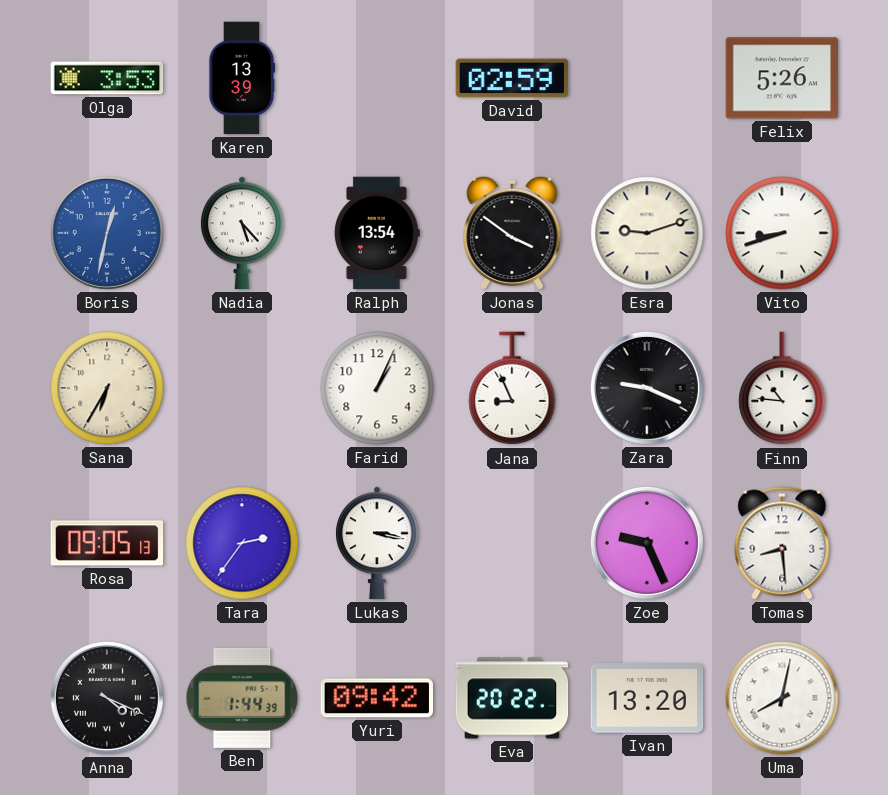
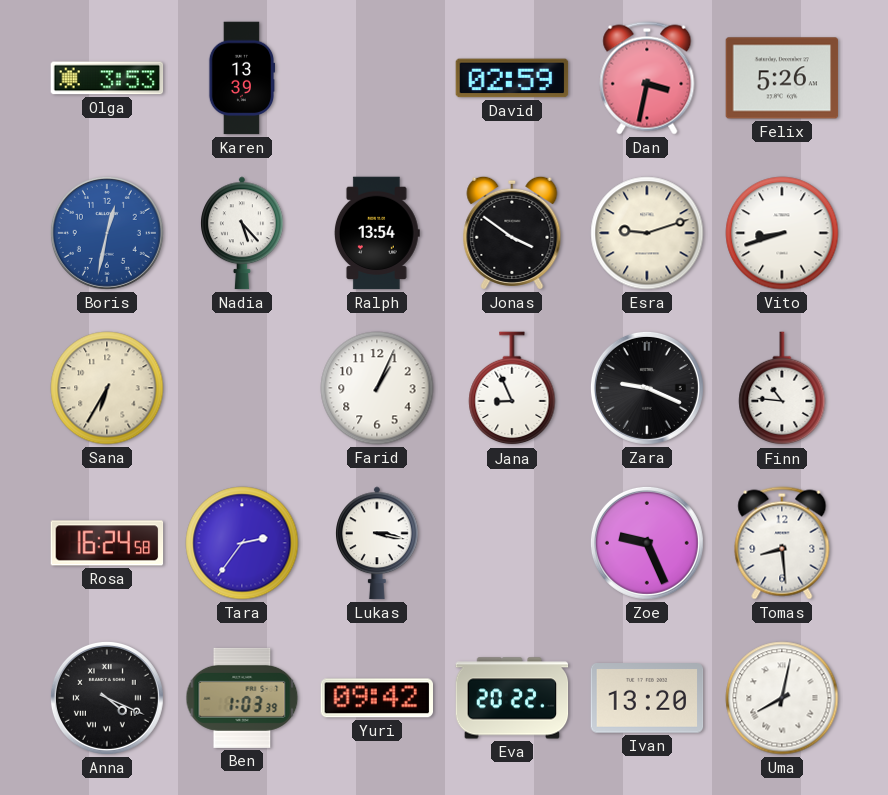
Dan: none -> 3:32
Rosa: 09:05 -> 16:24
Ben: 1:44 -> 1:03
